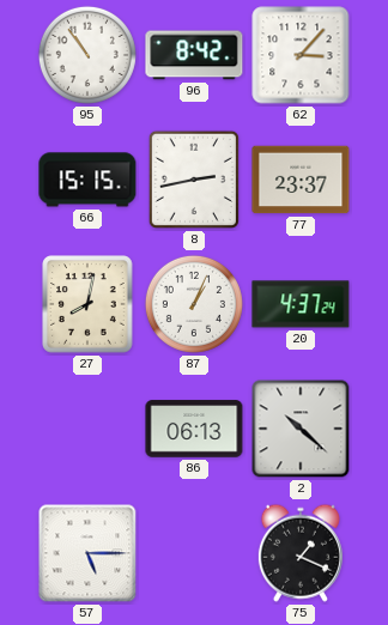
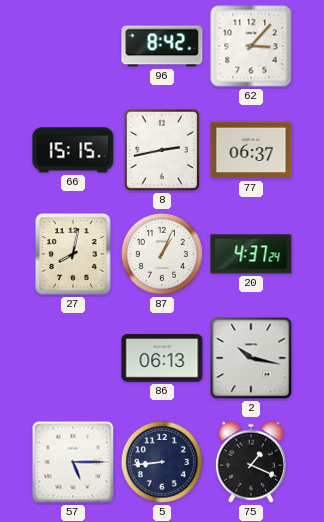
95: 10:54 -> none
77: 23:37 -> 06:37
2: 10:22 -> 10:17
5: none -> 8:44
